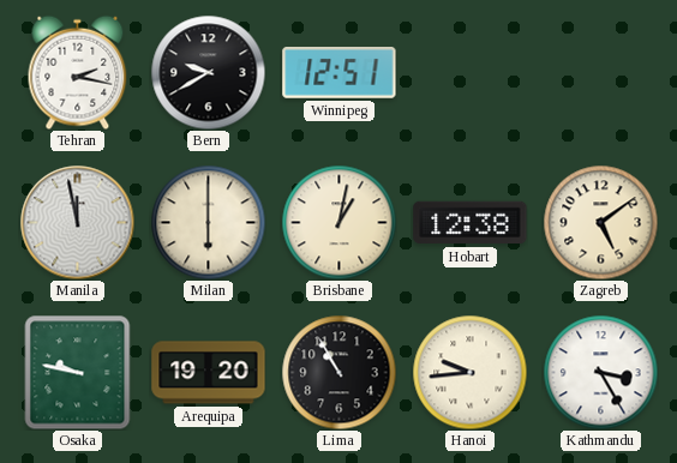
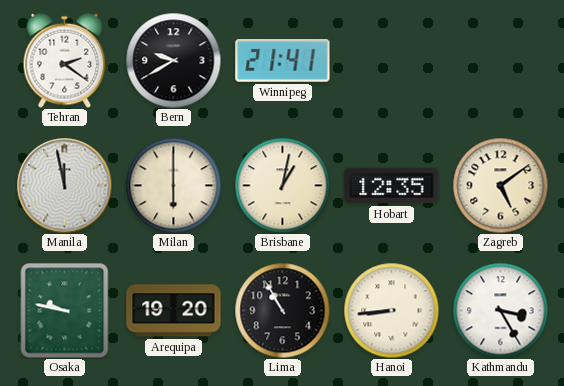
Tehran: 2:17 -> 2:21
Winnipeg: 12:51 -> 21:41
Hobart: 12:38 -> 12:35
Hanoi: 9:44 -> 8:44
